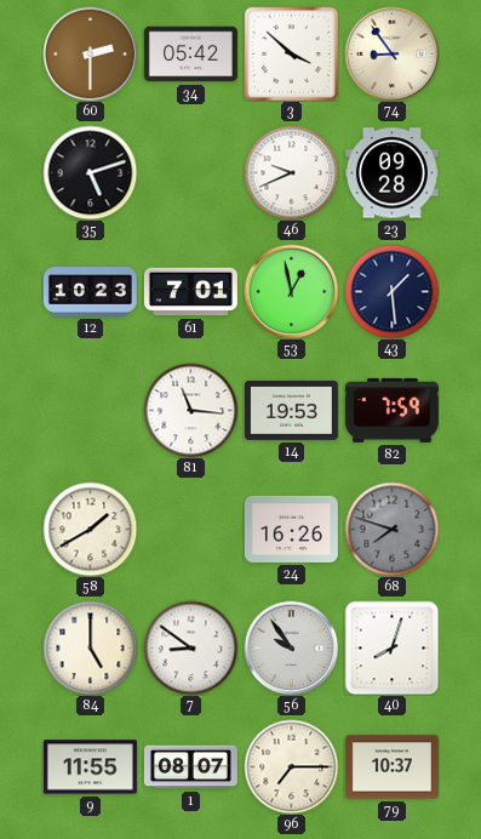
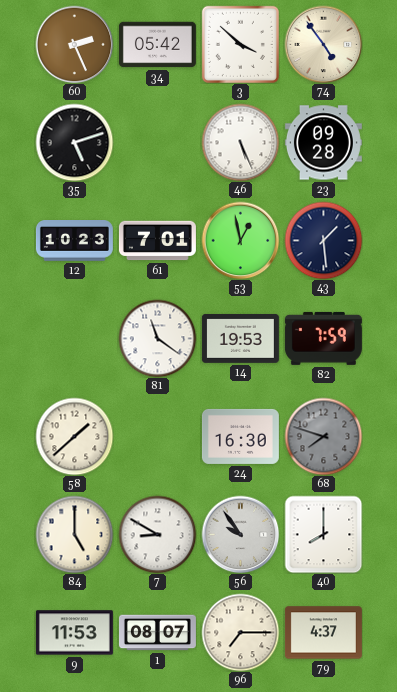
60: 2:30 -> 2:26
74: 8:54 -> 4:54
46: 9:41 -> 5:26
81: 11:16 -> 11:21
58: 1:40 -> 1:38
24: 16:26 -> 16:30
7: 8:51 -> 8:50
40: 8:03 -> 8:00
9: 11:55 -> 11:53
79: 10:37 -> 4:37
